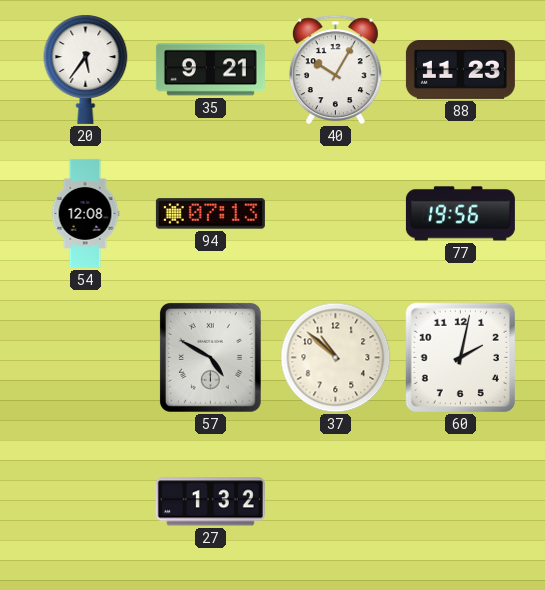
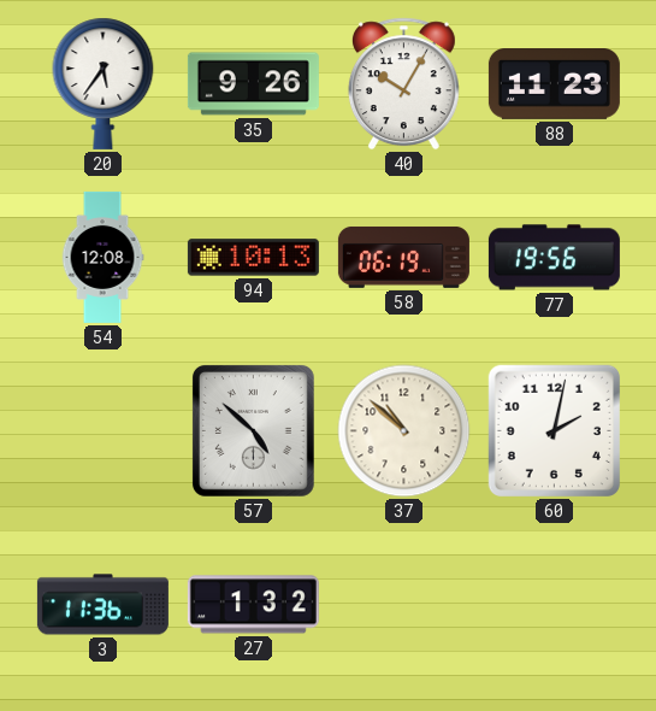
35: 9:21 -> 9:26
94: 07:13 -> 10:13
58: none -> 06:19
57: 4:50 -> 4:52
3: none -> 11:36
